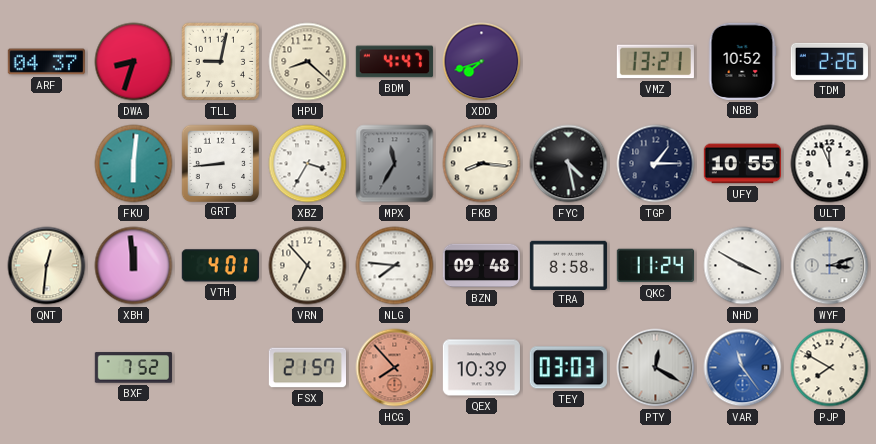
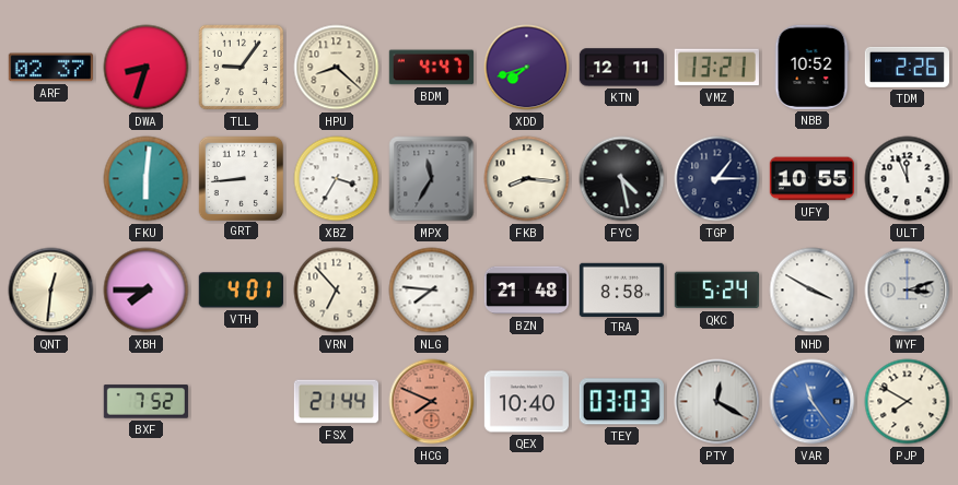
ARF: 04:37 -> 02:37
TLL: 9:02 -> 9:06
KTN: none -> 12:11
XBH: 11:59 -> 7:45
BZN: 09:48 -> 21:48
QKC: 11:24 -> 5:24
FSX: 21:57 -> 21:44
HCG: 7:53 -> 7:49
QEX: 10:39 -> 10:40
